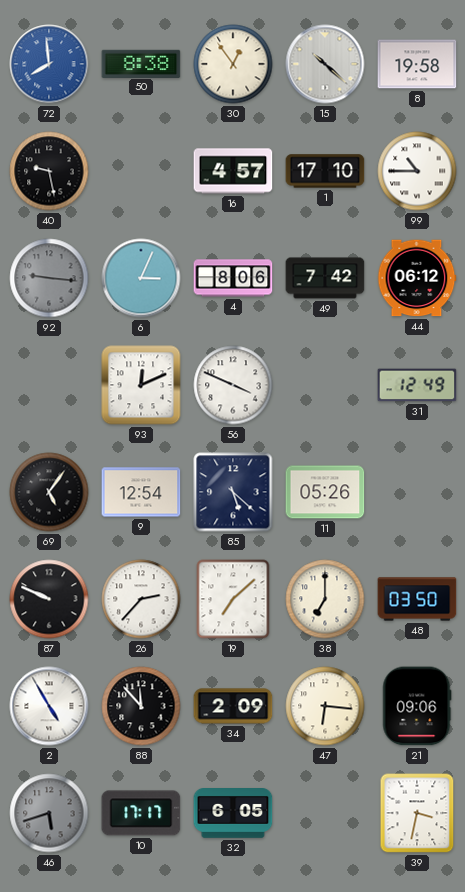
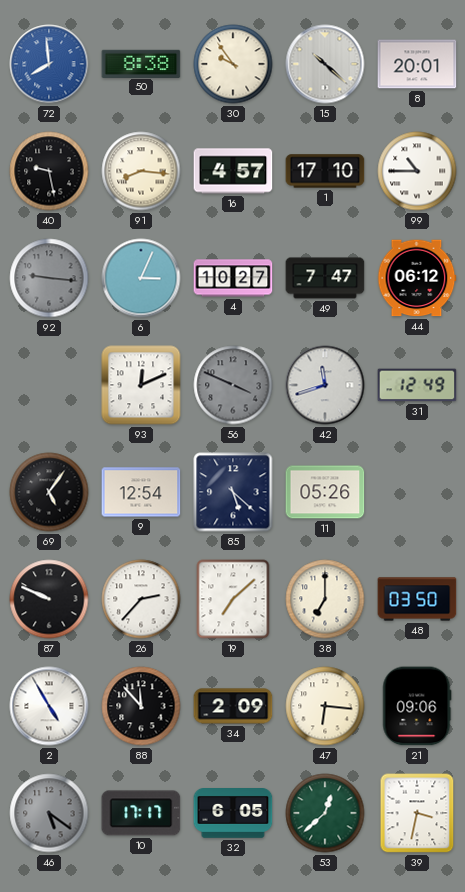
30: 12:54 -> 9:54
8: 19:58 -> 20:01
91: none -> 8:16
4: 8:06 -> 10:27
49: 7:42 -> 7:47
56 dial: white -> grey
42: none -> 11:42
46: 5:42 -> 5:21
53: none -> 12:38
